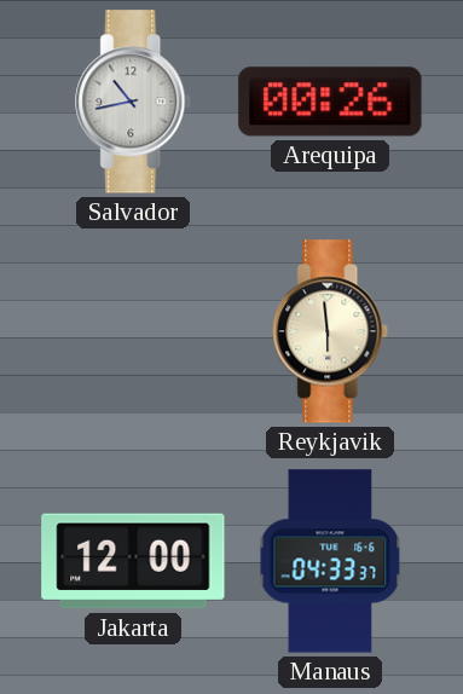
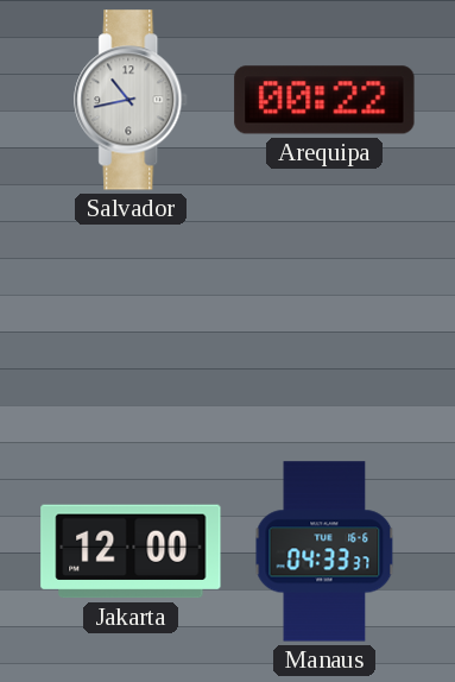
Arequipa: 00:26 -> 00:22
Reykjavik: 5:59 -> none
